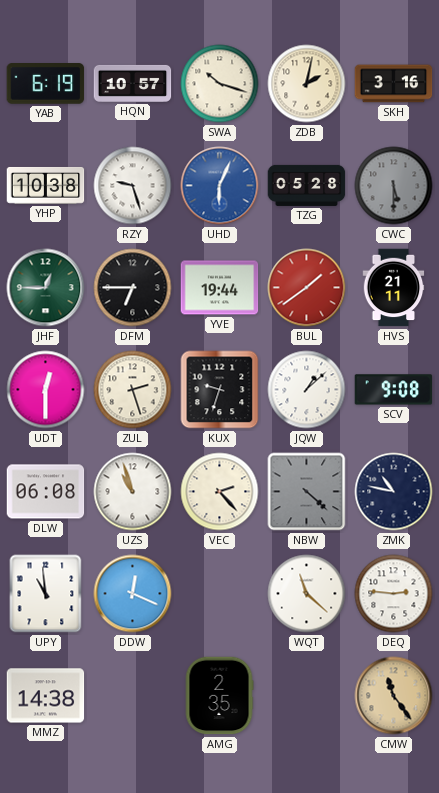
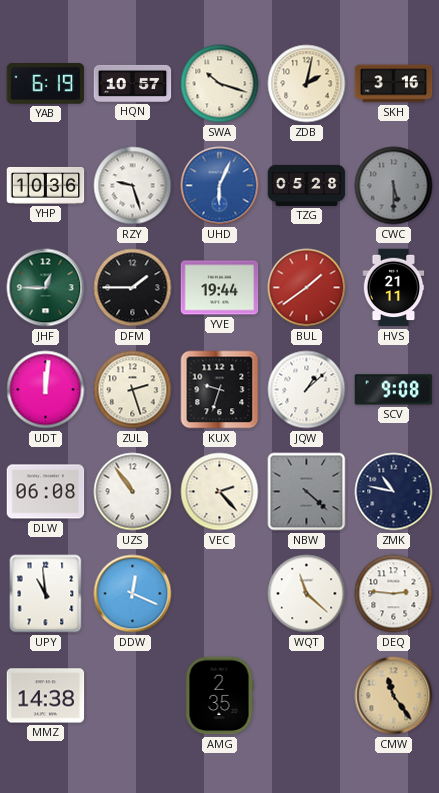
YHP: 10:38 -> 10:36
DFM: 6:45 -> 1:45
UDT: 12:30 -> 12:01
UZS: 10:57 -> 10:54
